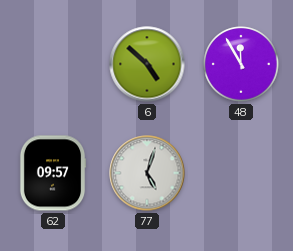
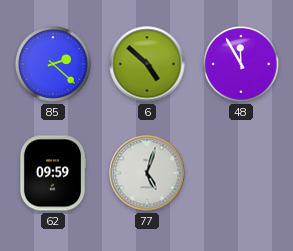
85: none -> 2:22
62: 09:57 -> 09:59
